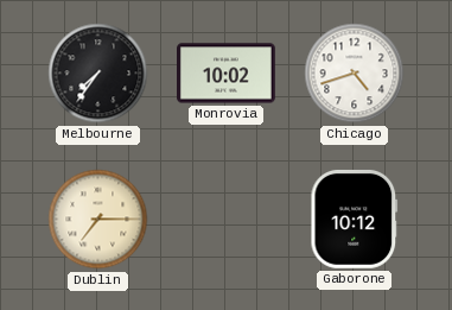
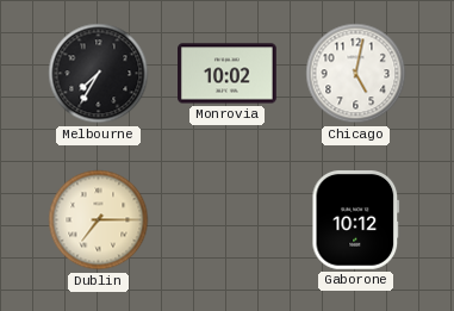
Melbourne: 7:36 -> 7:35
Chicago: 4:42 -> 5:02
